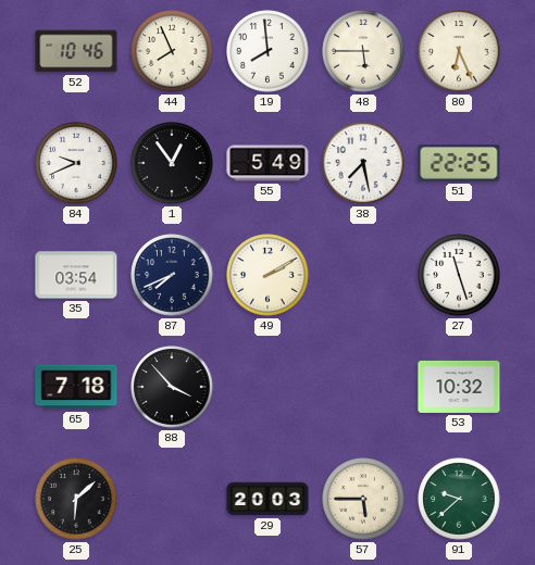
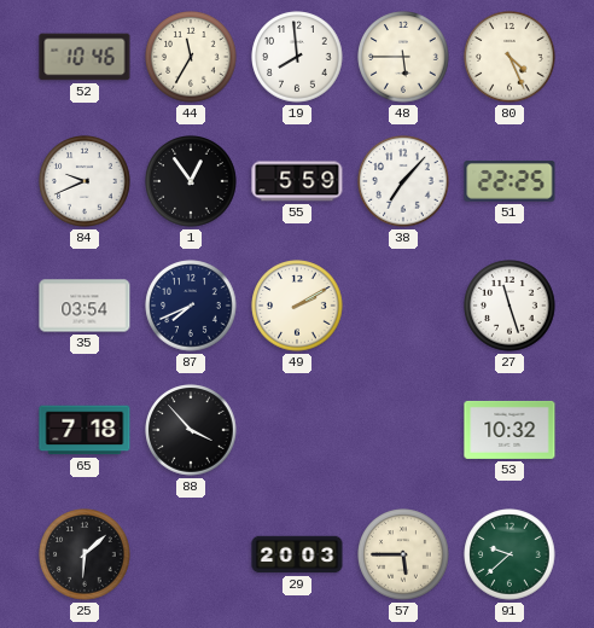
44: 7:56 -> 11:35
80: 6:26 -> 4:26
55: 5:49 -> 5:59
38: 7:28 -> 7:07
